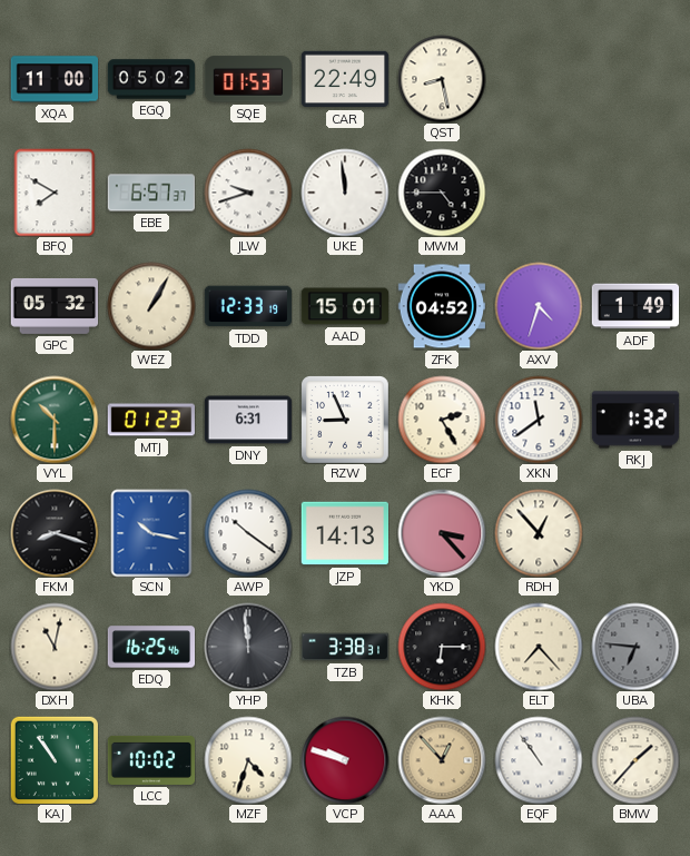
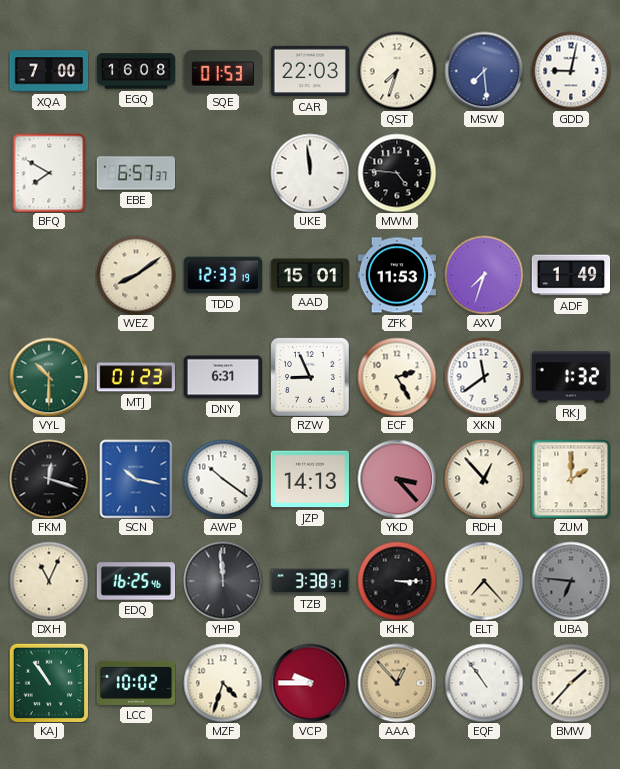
XQA: 11:00 -> 7:00
EGQ: 05:02 -> 16:08
CAR: 22:49 -> 22:03
QST: 8:28 -> 7:33
MSW: none -> 7:29
GDD: none -> 9:02
JLW: 9:42 -> none
MWM: 4:45 -> 4:46
GPC: 05:32 -> none
WEZ: 1:05 -> 8:09
ZFK: 04:52 -> 11:53
AXV: 4:33 -> 7:33
FKM: 8:18 -> 12:18
ZUM: none -> 2:00
DXH: 11:02 -> 11:04
KHK: 6:15 -> 3:15
VCP: 9:48 -> 9:45
